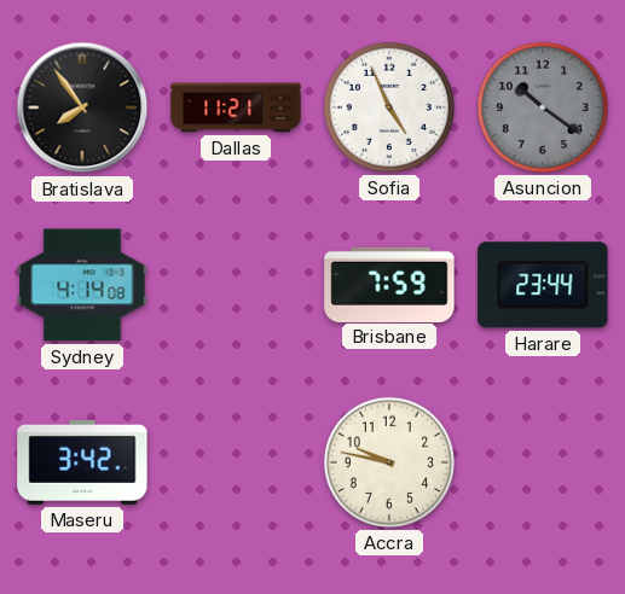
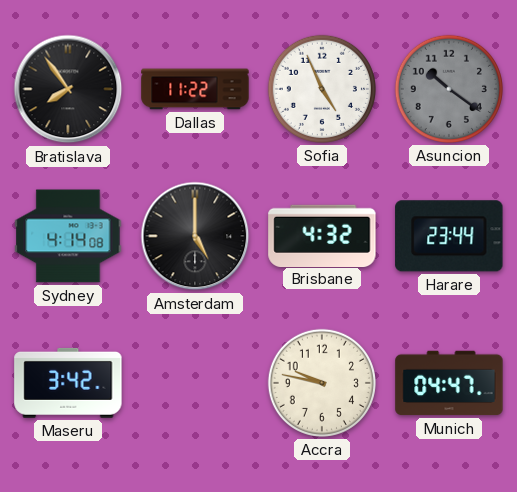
Dallas: 11:21 -> 11:22
Amsterdam: none -> 5:00
Brisbane: 7:59 -> 4:32
Munich: none -> 04:47
